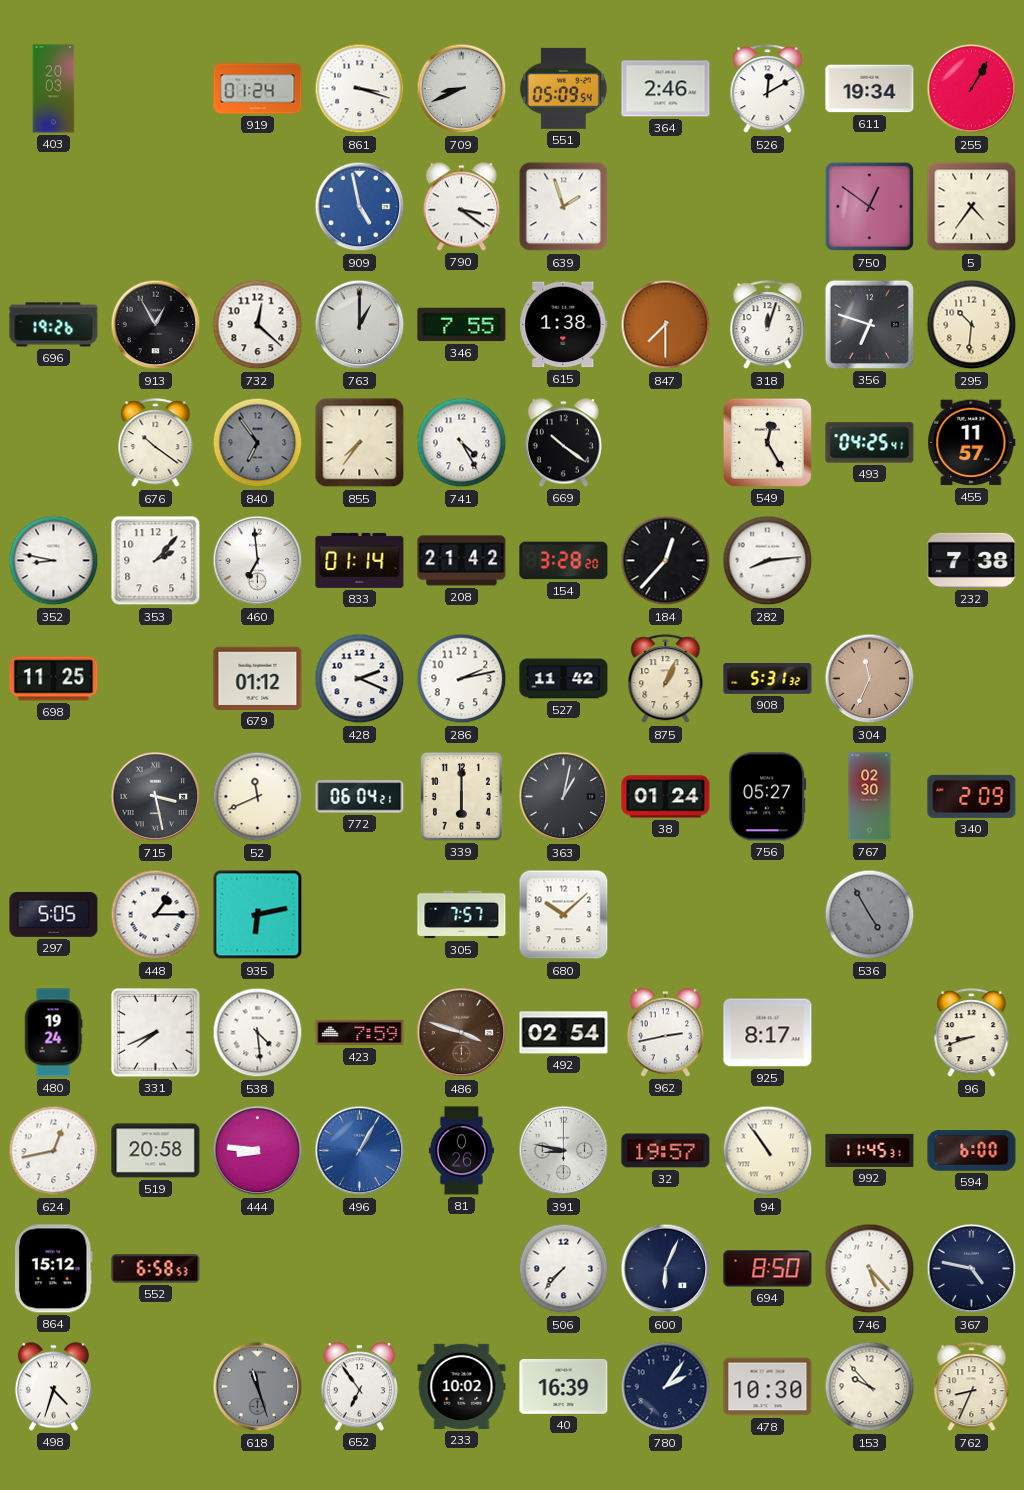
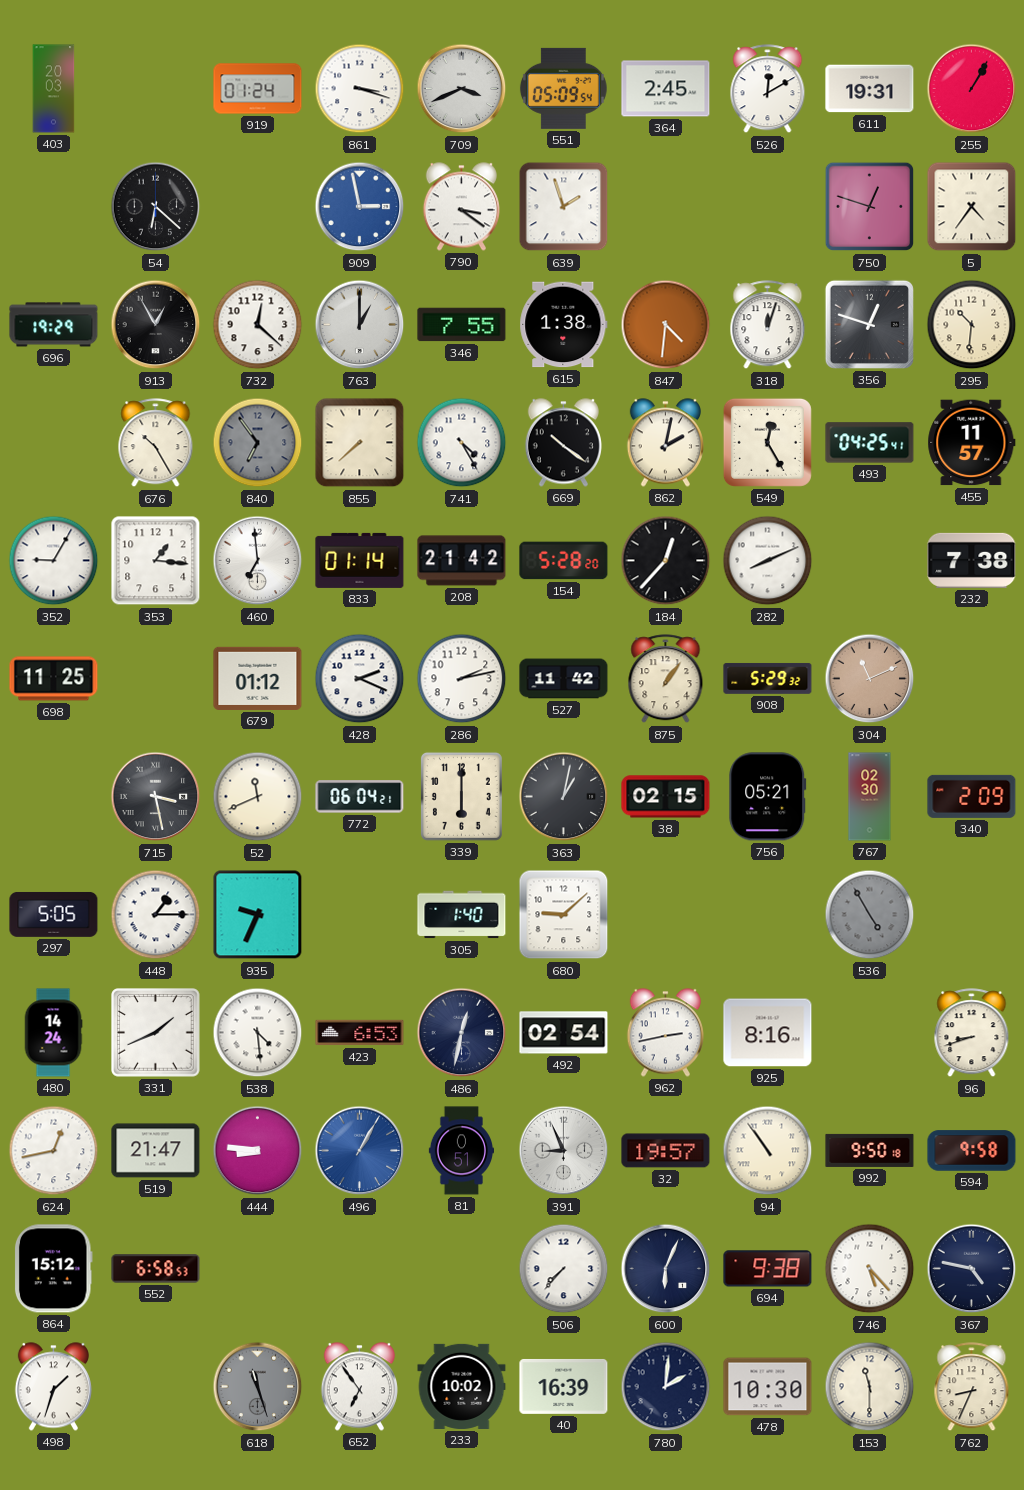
709: 8:41 -> 3:41
364: 2:46 -> 2:45
611: 19:34 -> 19:31
54: none -> 6:22
909: 4:58 -> 2:58
750: 12:51 -> 12:48
696: 19:26 -> 19:29
847: 7:30 -> 4:31
356: 6:48 -> 12:48
676: 10:21 -> 10:25
855: 7:36 -> 7:38
862: none -> 2:02
352: 8:47 -> 9:05
353: 2:07 -> 1:16
154: 3:28 -> 5:28
282: 8:14 -> 8:11
875: 1:04 -> 1:06
908: 5:31 -> 5:29
304: 11:34 -> 11:11
38: 01:24 -> 02:15
756: 05:27 -> 05:21
935: 6:13 -> 9:34
305: 7:57 -> 1:40
680: 10:08 -> 9:08
480: 19:24 -> 14:24
331: 7:41 -> 1:41
423: 7:59 -> 6:53
486: 3:48 -> 12:32
486 dial: brown -> navy
925: 8:17 -> 8:16
519: 20:58 -> 21:47
81: 0:26 -> 0:51
391: 8:47 -> 8:56
992: 11:45 -> 9:50
594: 6:00 -> 9:58
694: 8:50 -> 9:38
498: 4:33 -> 1:33
780: 2:06 -> 2:01
153: 9:53 -> 11:30
